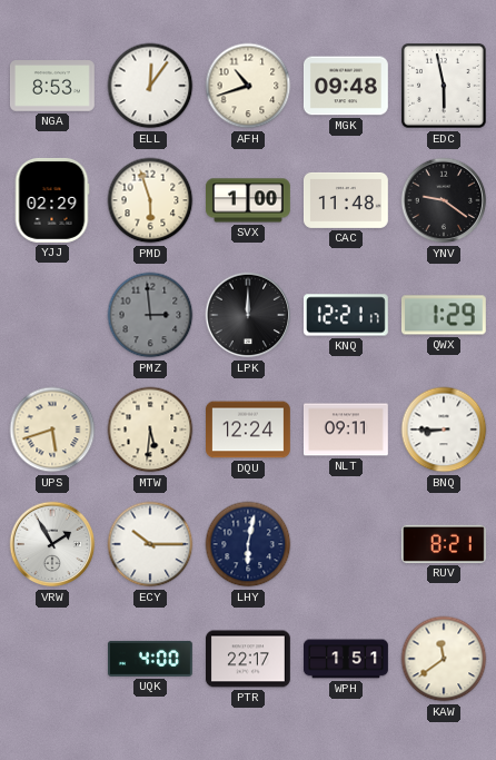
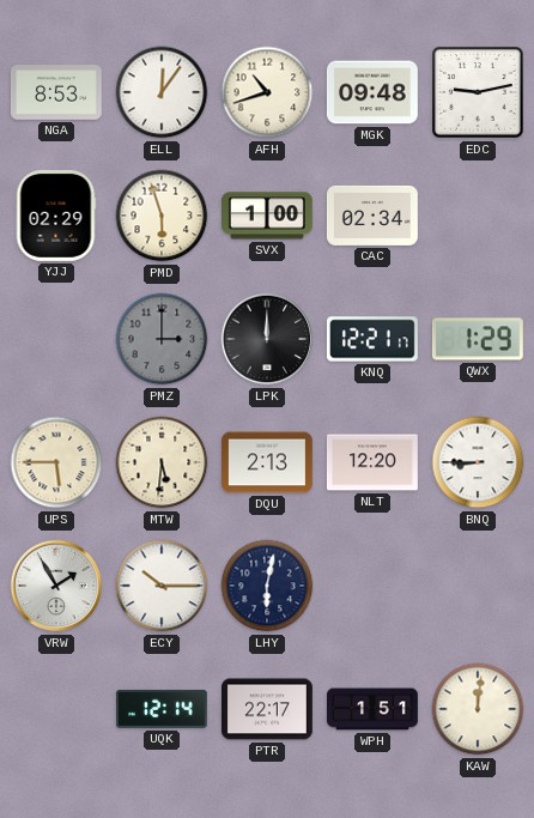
EDC: 5:58 -> 9:13
CAC: 11:48 -> 02:34
YNV: 9:21 -> none
PMZ: 2:59 -> 3:00
UPS: 5:42 -> 5:45
DQU: 12:24 -> 2:13
NLT: 09:11 -> 12:20
RUV: 8:21 -> none
UQK: 4:00 -> 12:14
KAW: 11:39 -> 12:01
